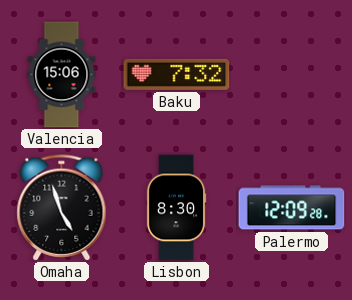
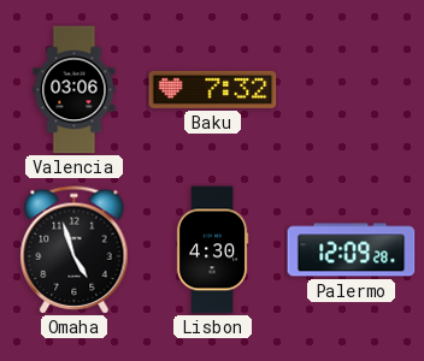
Valencia: 15:06 -> 03:06
Lisbon: 8:30 -> 4:30
